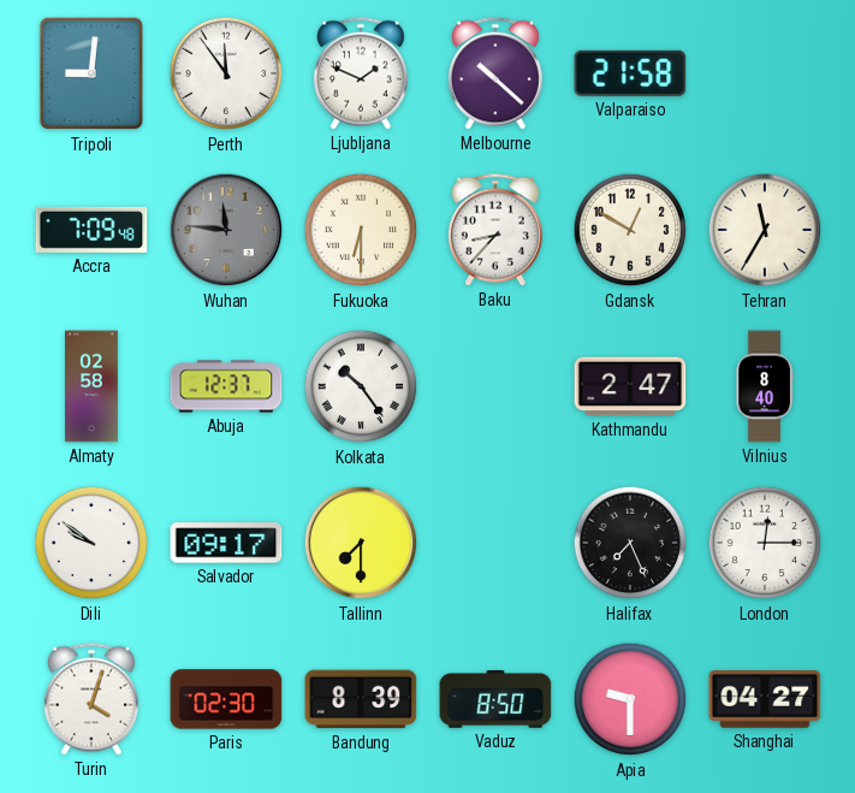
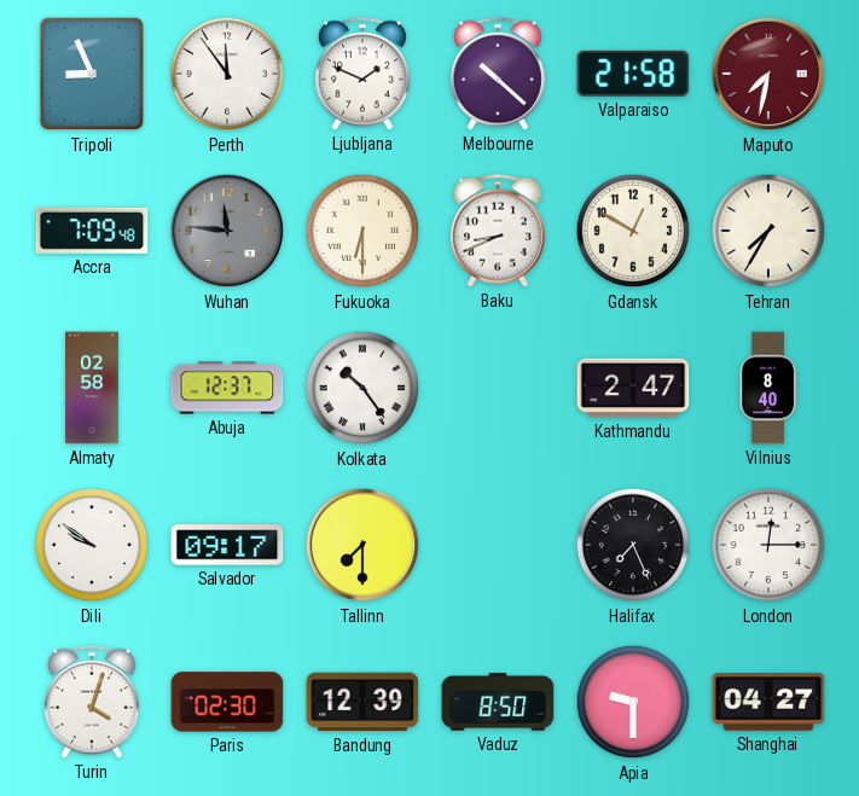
Tripoli: 9:01 -> 8:56
Maputo: none -> 7:32
Baku: 8:37 -> 8:41
Tehran: 11:35 -> 7:35
Bandung: 8:39 -> 12:39
